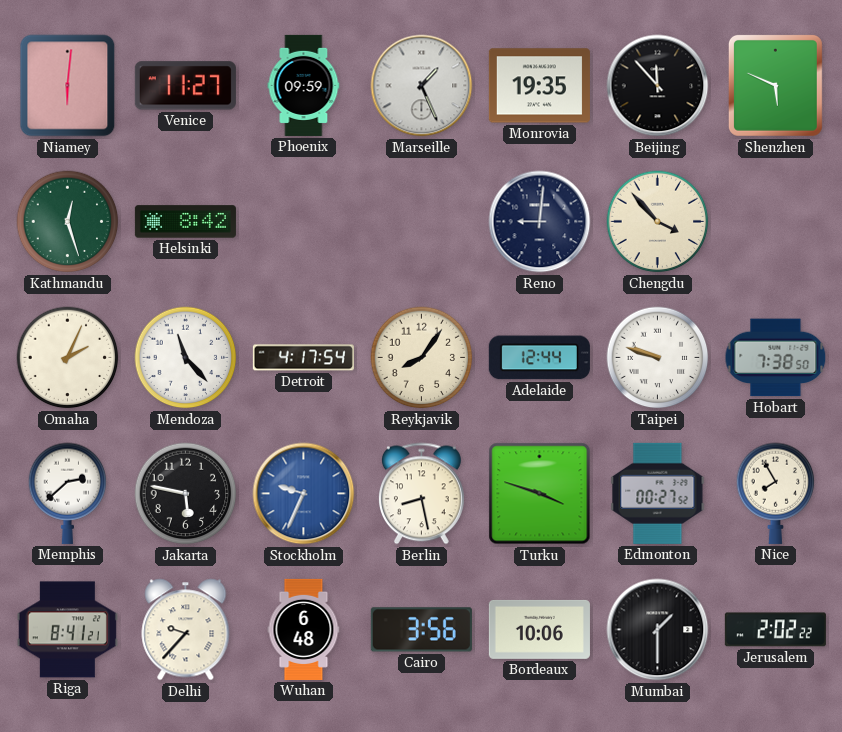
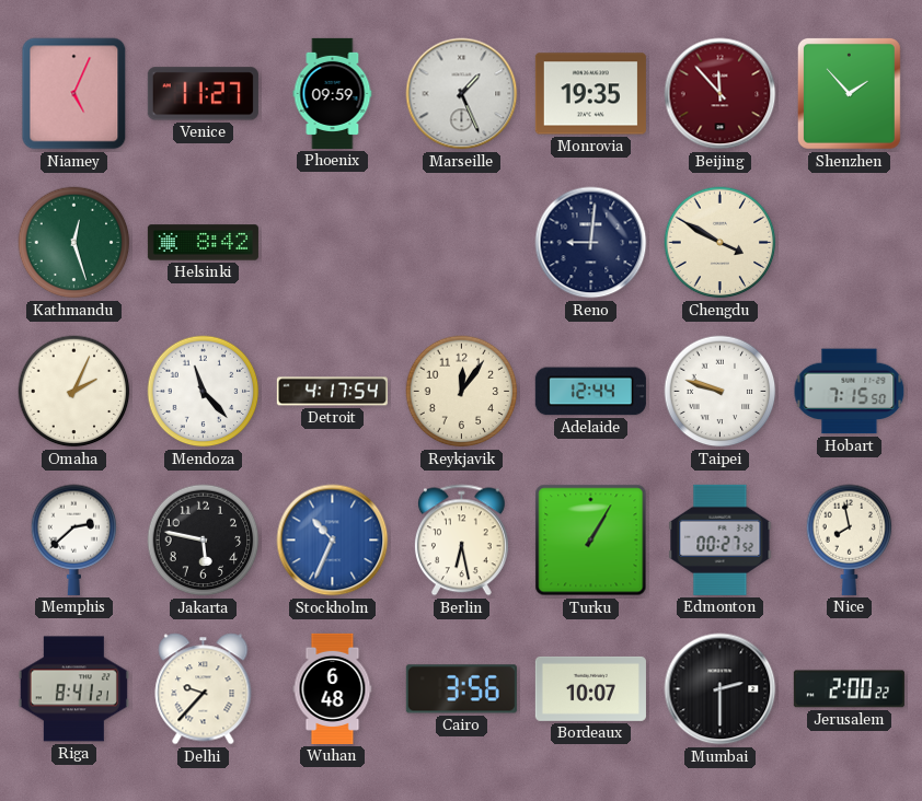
Niamey: 6:01 -> 5:04
Beijing dial: black -> burgundy
Shenzhen: 5:49 -> 1:53
Chengdu: 3:53 -> 3:50
Reykjavik: 8:06 -> 12:06
Hobart: 7:38 -> 7:15
Stockholm: 9:34 -> 10:34
Berlin: 8:28 -> 6:28
Turku: 3:48 -> 1:05
Nice: 7:55 -> 7:58
Bordeaux: 10:06 -> 10:07
Mumbai: 1:30 -> 2:30
Jerusalem: 2:02 -> 2:00
